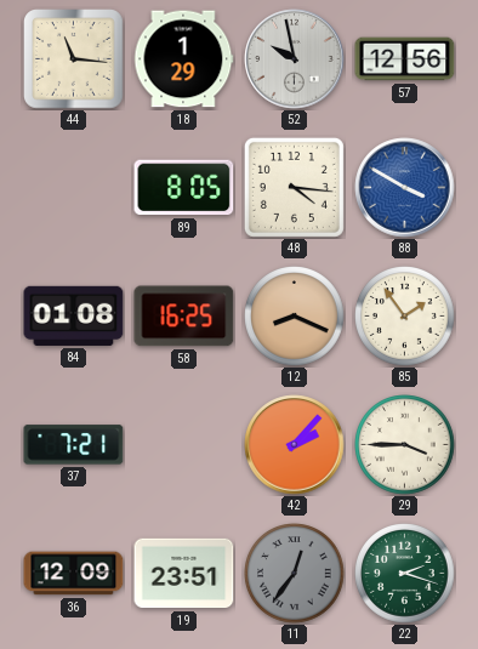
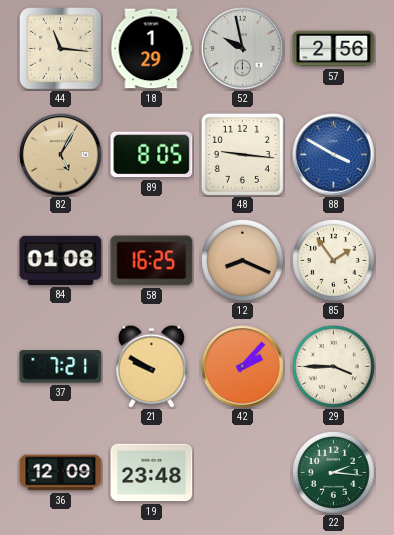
57: 12:56 -> 2:56
82: none -> 5:05
48: 4:16 -> 9:16
21: none -> 9:50
19: 23:51 -> 23:48
11: 12:36 -> none
22: 2:18 -> 2:16
